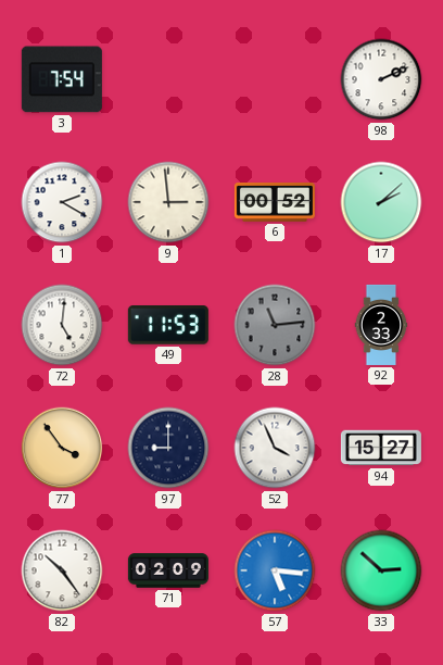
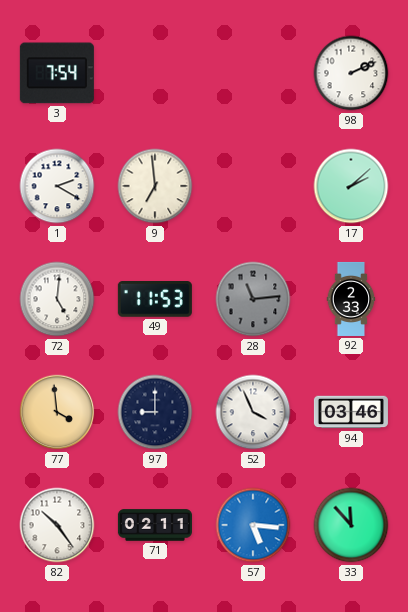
9: 2:59 -> 6:59
6: 00:52 -> none
77: 3:54 -> 3:59
94: 15:27 -> 03:46
71: 02:09 -> 02:11
33: 2:52 -> 11:53
